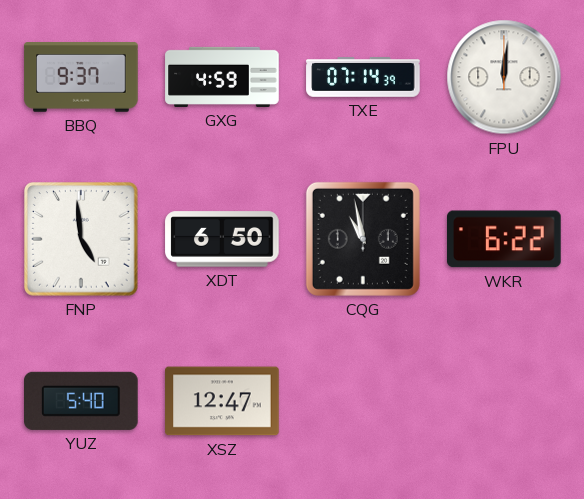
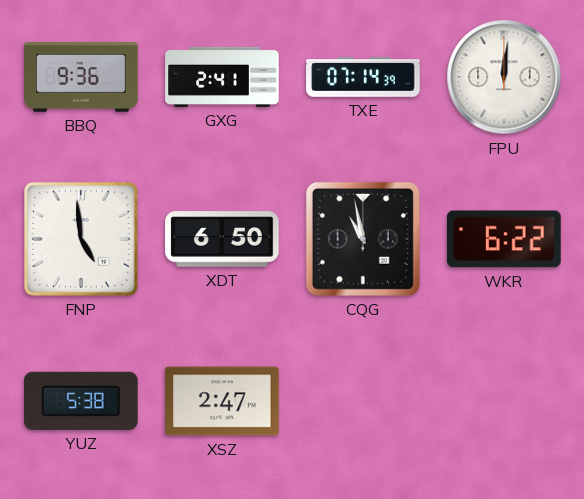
BBQ: 9:37 -> 9:36
GXG: 4:59 -> 2:41
YUZ: 5:40 -> 5:38
XSZ: 12:47 -> 2:47
